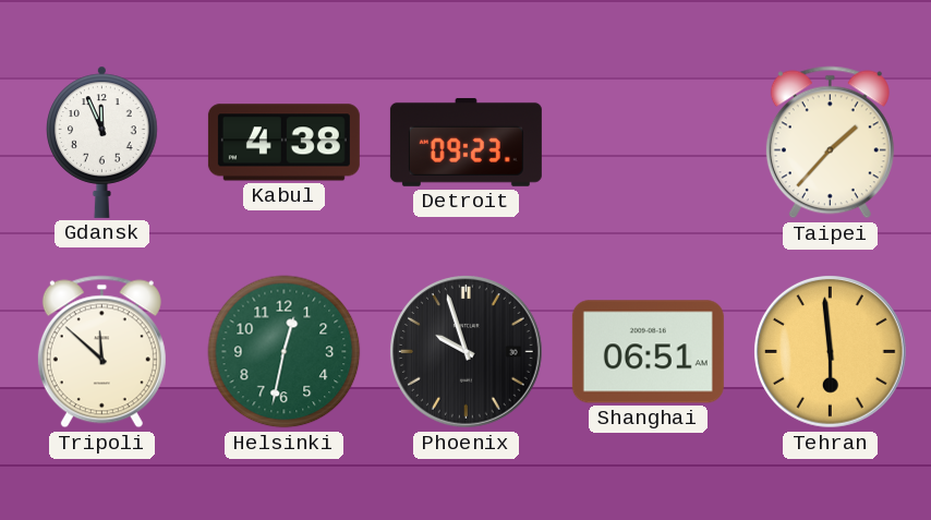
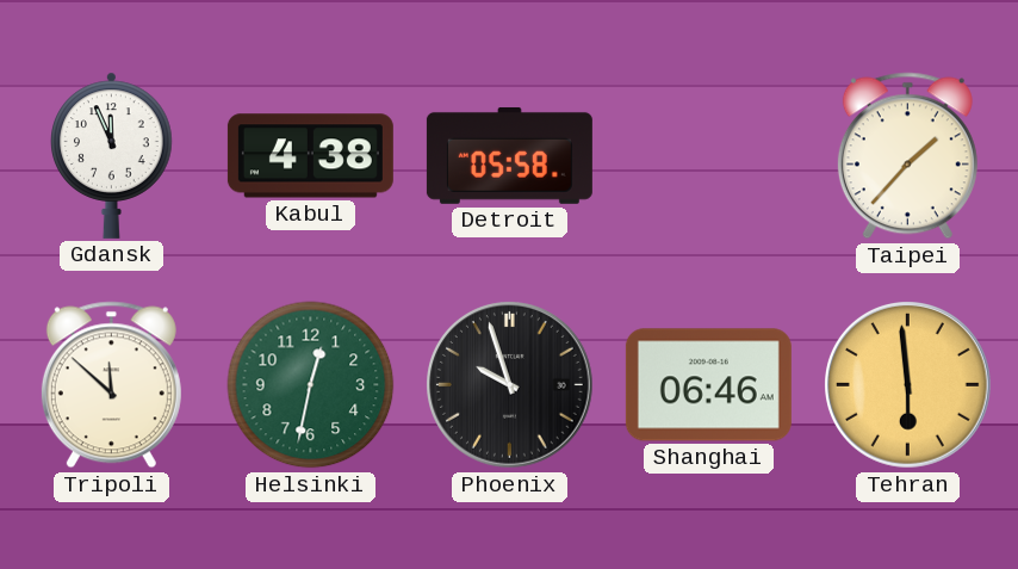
Detroit: 09:23 -> 05:58
Shanghai: 06:51 -> 06:46
